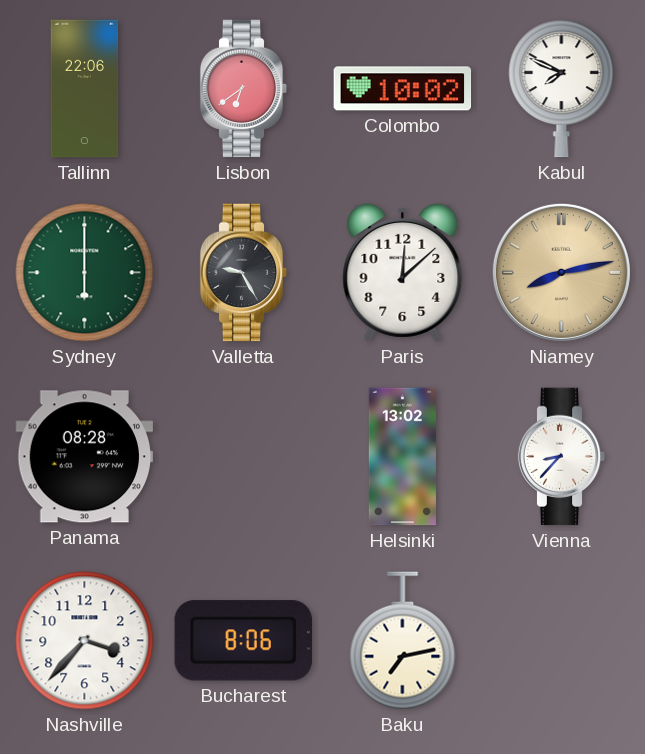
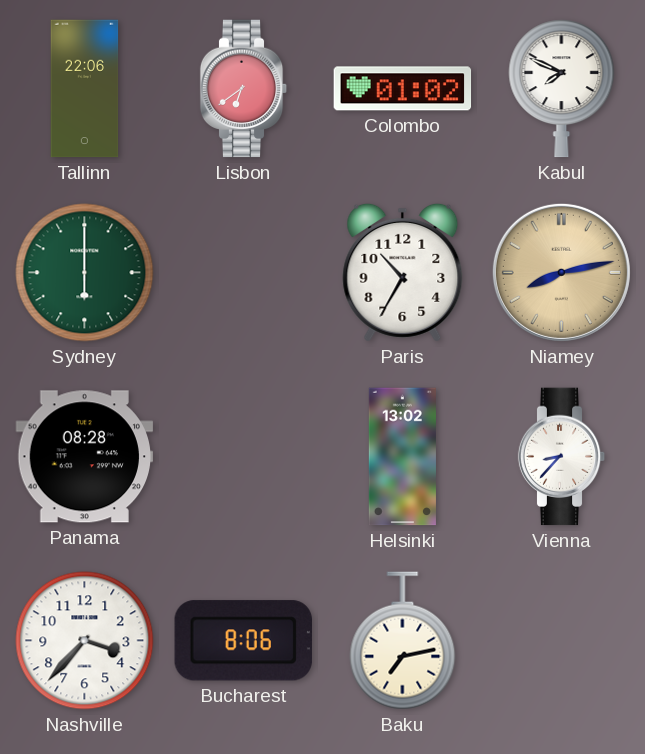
Colombo: 10:02 -> 01:02
Valletta: 9:25 -> none
Paris: 12:08 -> 10:35
